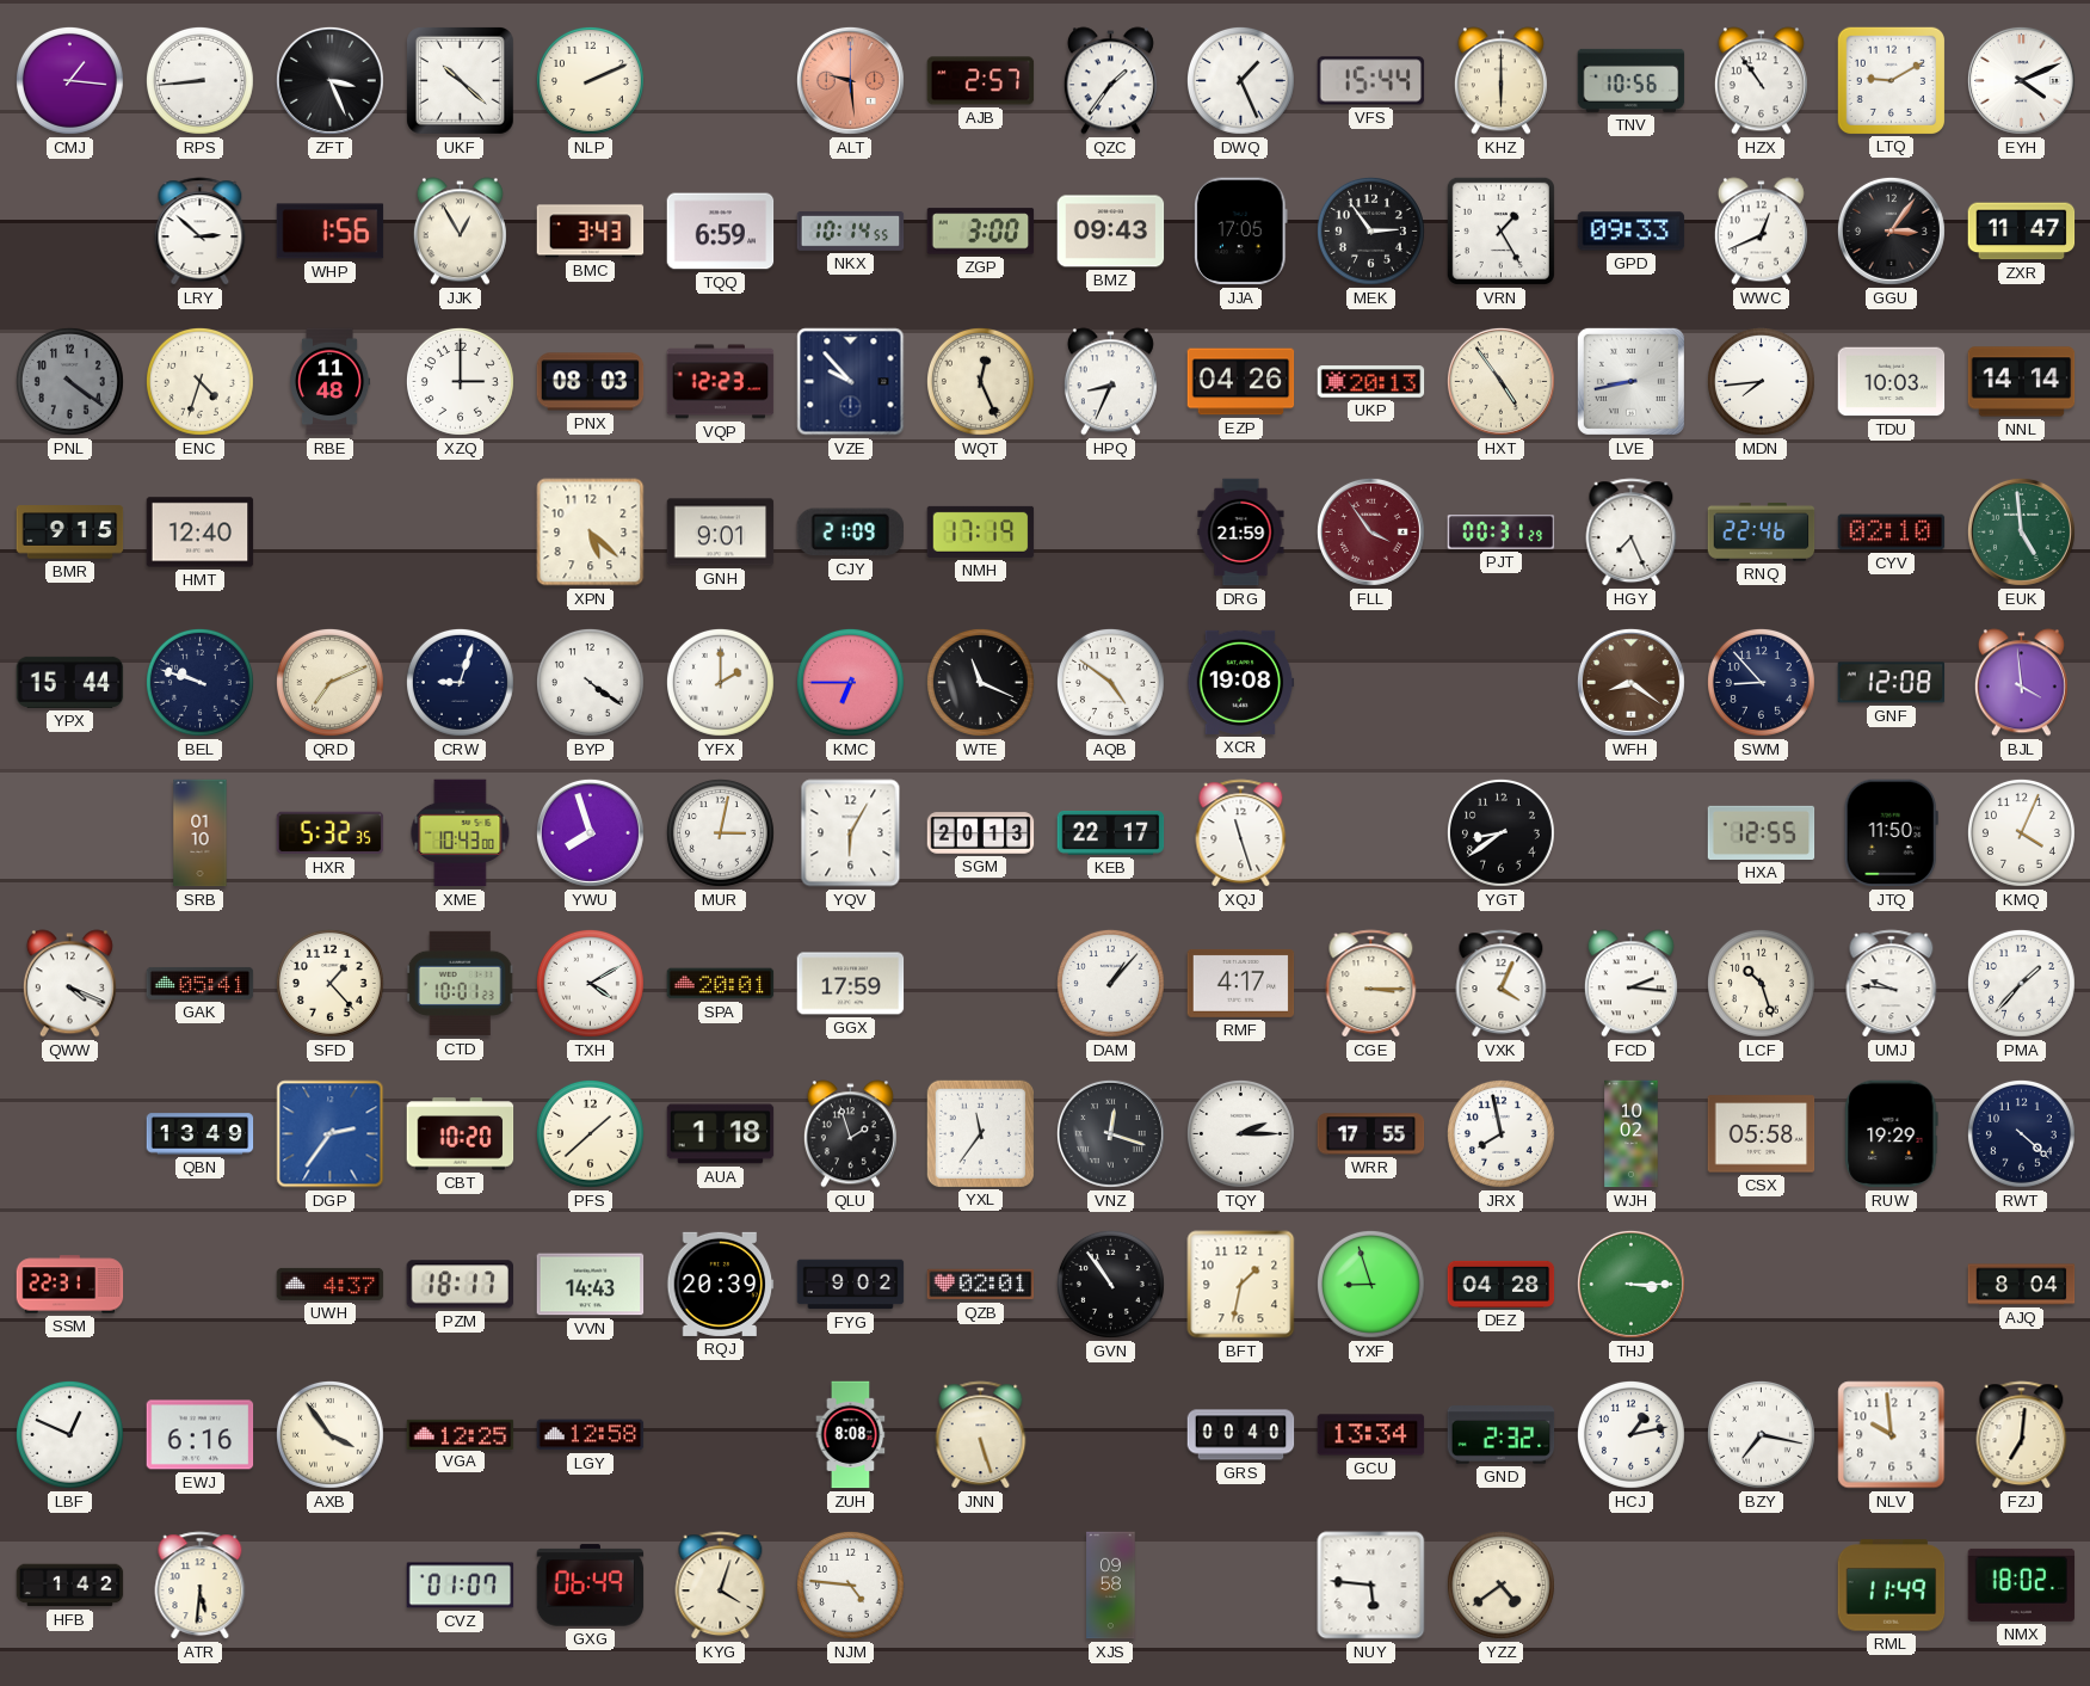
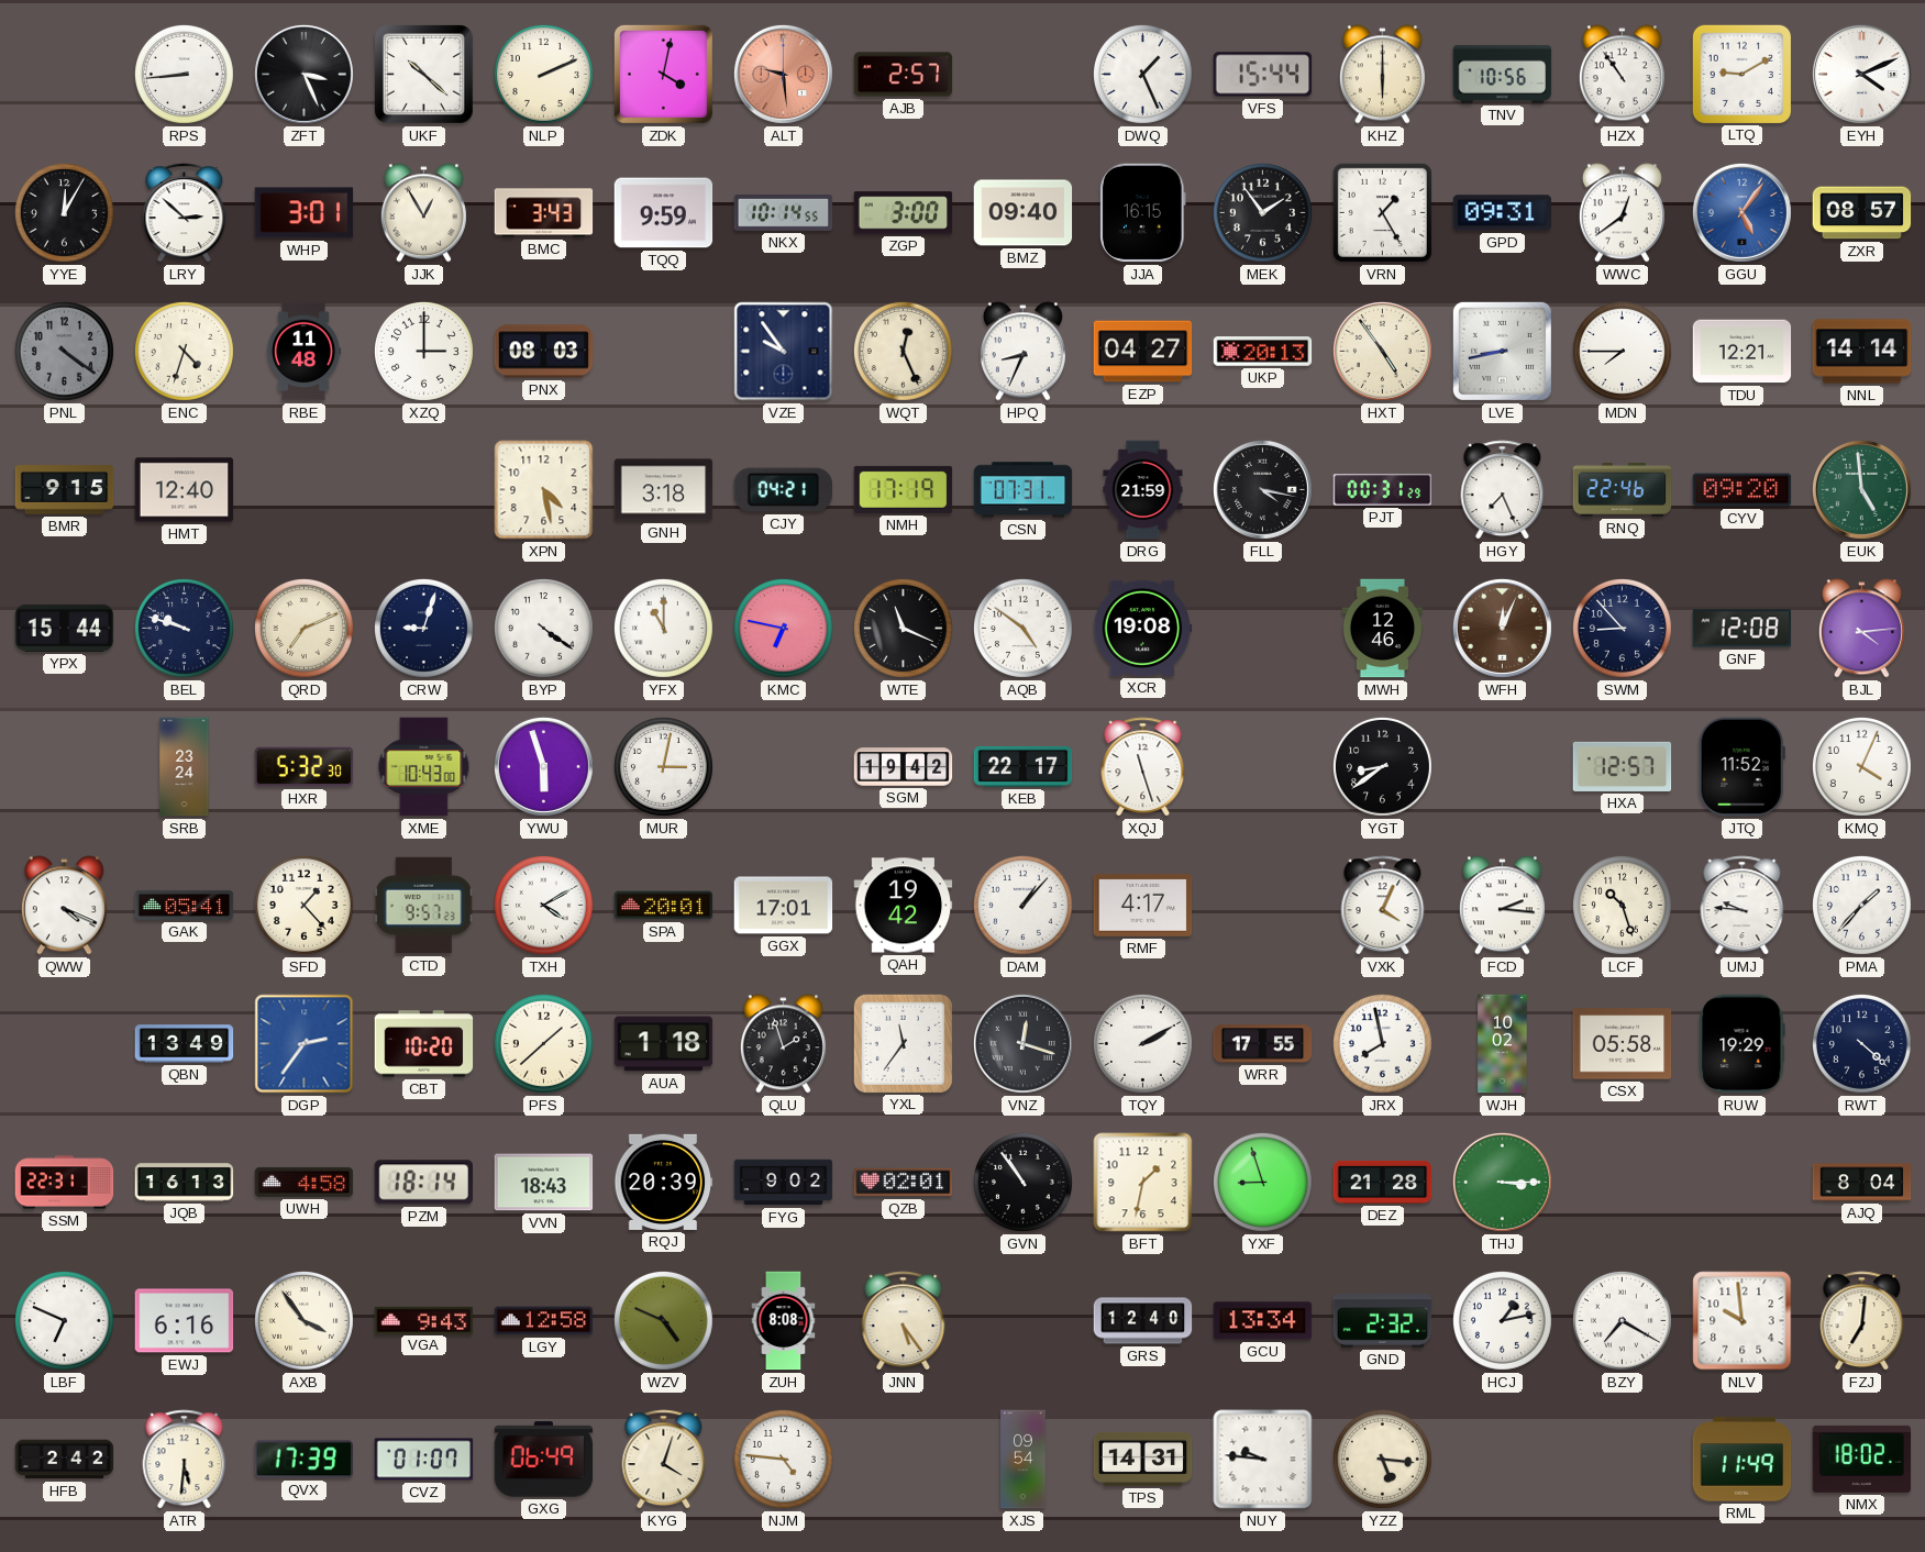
CMJ: 1:16 -> none
ZDK: none -> 4:02
QZC: 1:36 -> none
YYE: none -> 12:05
WHP: 1:56 -> 3:01
TQQ: 6:59 -> 9:59
BMZ: 09:43 -> 09:40
JJA: 17:05 -> 16:15
MEK: 2:54 -> 1:54
GPD: 09:33 -> 09:31
WWC: 12:41 -> 12:39
GGU: 3:06 -> 5:06
GGU dial: black -> blue
ZXR: 11:47 -> 08:57
VQP: 12:23 -> none
VZE: 9:53 -> 9:54
EZP: 04:26 -> 04:27
MDN: 7:44 -> 7:45
TDU: 10:03 -> 12:21
XPN: 5:22 -> 4:28
GNH: 9:01 -> 3:18
CJY: 21:09 -> 04:21
CSN: none -> 07:31
FLL: 3:54 -> 4:17
FLL dial: burgundy -> black
CYV: 02:10 -> 09:20
YFX: 2:00 -> 11:00
KMC: 6:45 -> 6:47
MWH: none -> 12:46
WFH: 8:21 -> 12:04
BJL: 3:59 -> 4:14
SRB: 01:10 -> 23:24
HXR: 5:32:35 -> 5:32:30
YWU: 7:57 -> 5:57
YQV: 6:05 -> none
SGM: 20:13 -> 19:42
HXA: 12:55 -> 12:57
JTQ: 11:50 -> 11:52
CTD: 10:01 -> 9:57
GGX: 17:59 -> 17:01
QAH: none -> 19:42
CGE: 3:15 -> none
TQY: 2:15 -> 2:10
JQB: none -> 16:13
UWH: 4:37 -> 4:58
PZM: 18:17 -> 18:14
VVN: 14:43 -> 18:43
DEZ: 04:28 -> 21:28
LBF: 12:49 -> 6:49
VGA: 12:25 -> 9:43
WZV: none -> 4:49
JNN: 5:27 -> 5:24
GRS: 00:40 -> 12:40
BZY: 7:17 -> 7:20
HFB: 1:42 -> 2:42
QVX: none -> 17:39
XJS: 09:58 -> 09:54
TPS: none -> 14:31
NUY: 5:46 -> 9:46
YZZ: 4:39 -> 5:16
